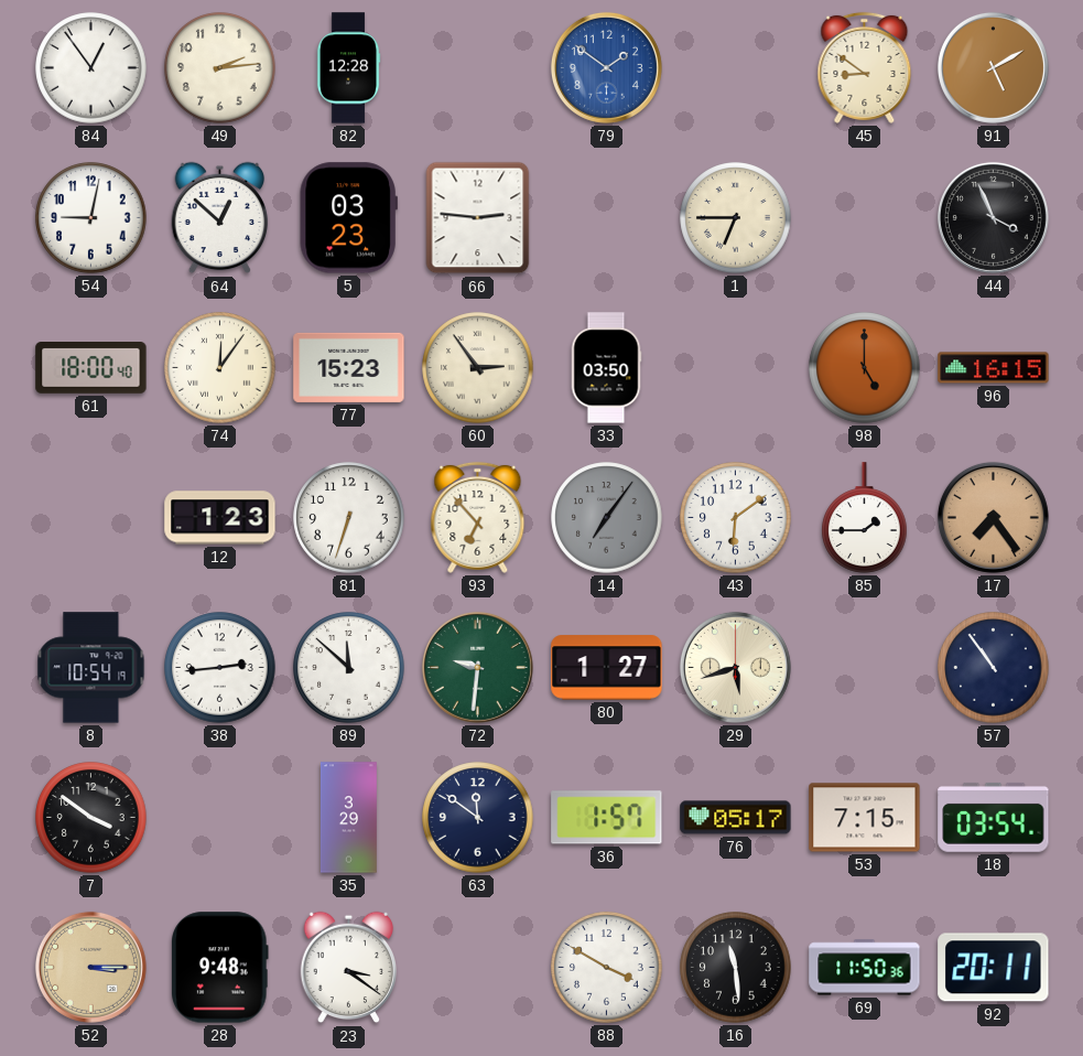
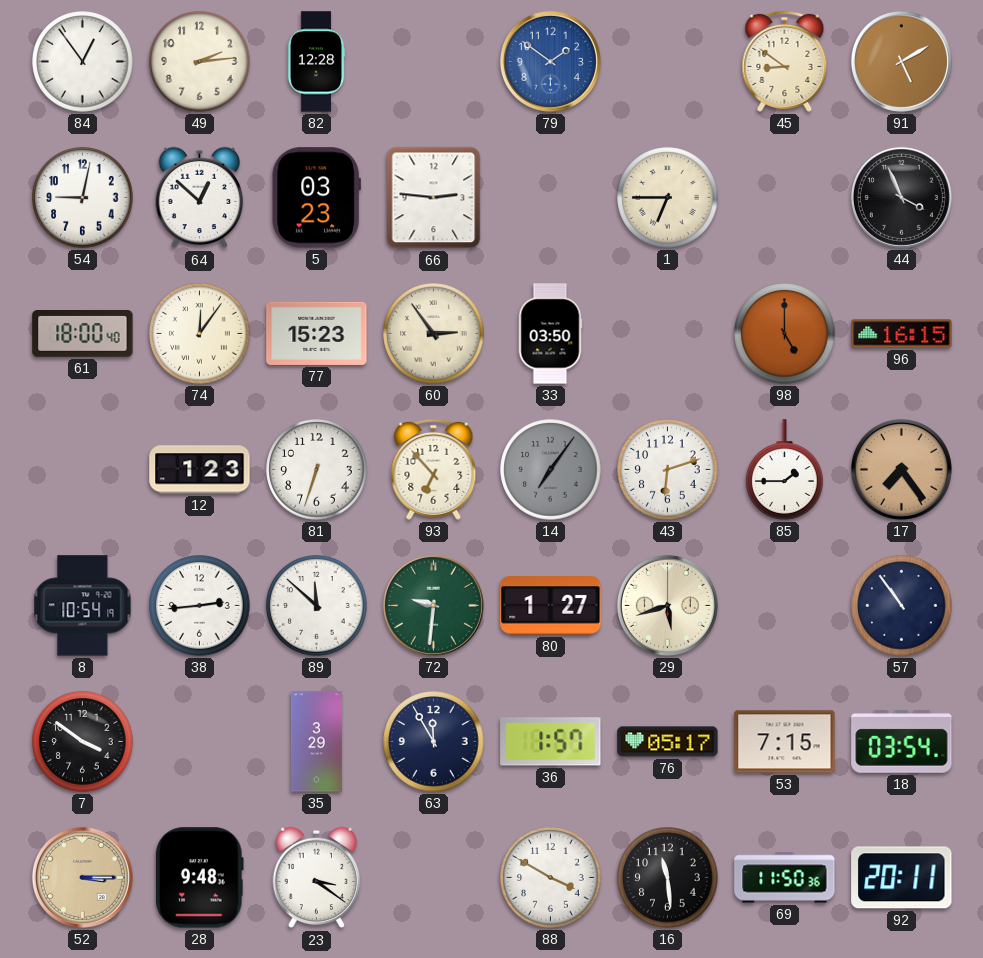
43: 6:09 -> 6:12
63: 11:51 -> 11:55
